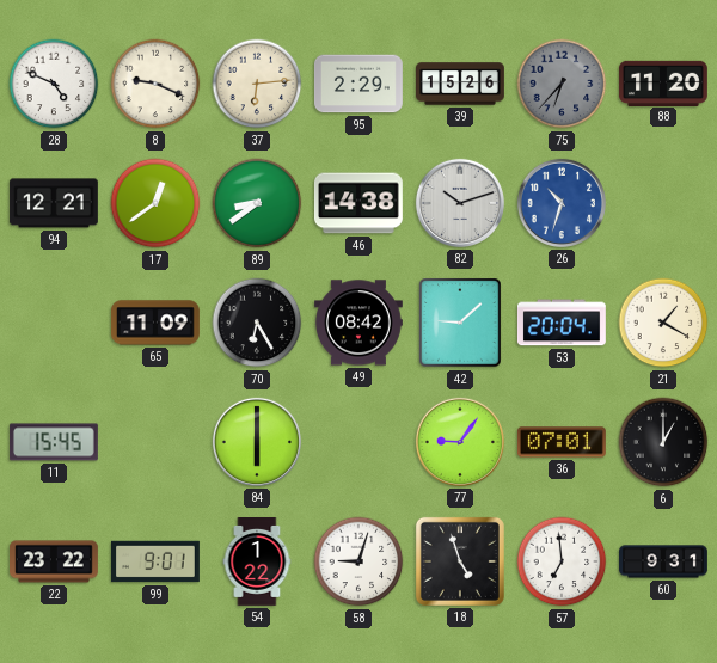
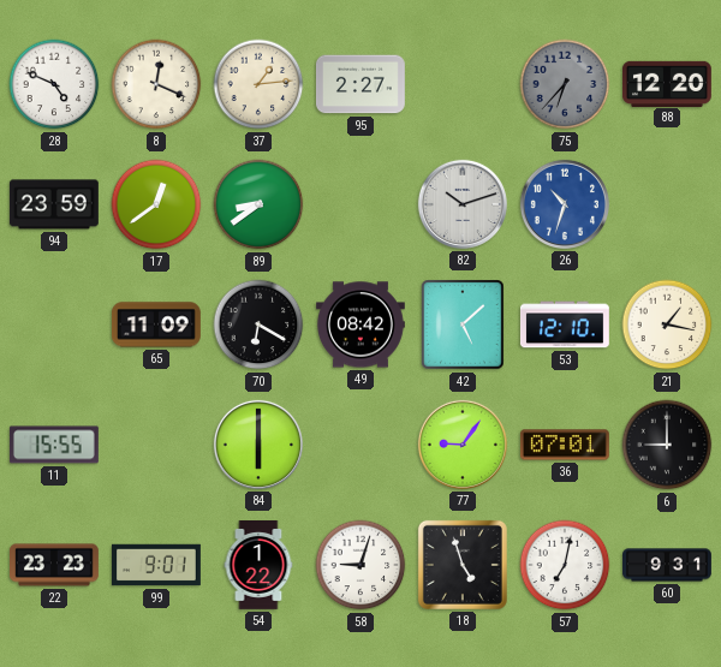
8: 9:19 -> 12:19
37: 6:14 -> 1:14
95: 2:29 -> 2:27
39: 15:26 -> none
88: 11:20 -> 12:20
94: 12:21 -> 23:59
46: 14:38 -> none
70: 6:25 -> 6:20
42: 9:08 -> 5:08
53: 20:04 -> 12:10
21: 1:20 -> 1:17
11: 15:45 -> 15:55
6: 1:00 -> 9:00
22: 23:22 -> 23:23
57: 6:59 -> 7:02
